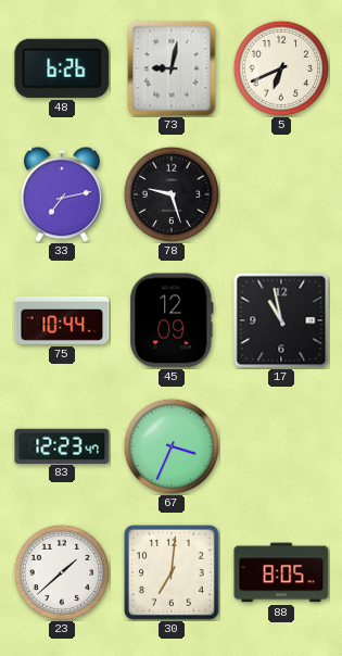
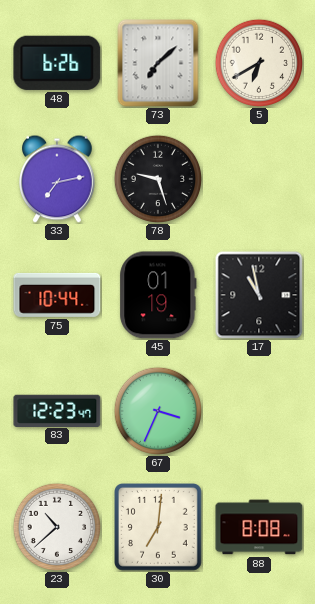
73: 9:02 -> 7:08
5: 6:41 -> 6:40
45: 12:09 -> 01:19
23: 1:38 -> 10:38
88: 8:05 -> 8:08
